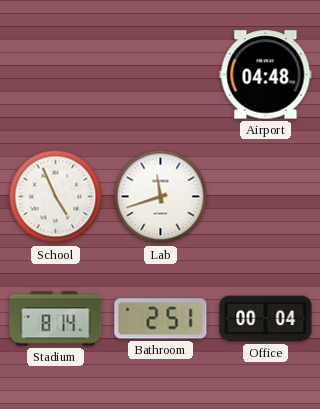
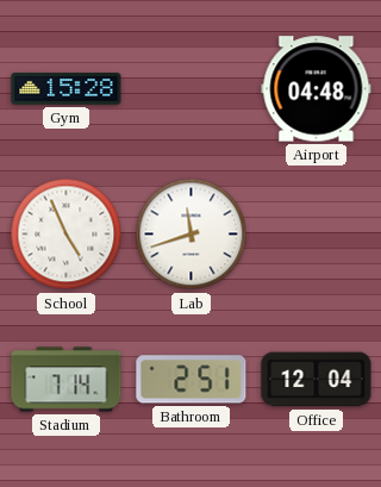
Gym: none -> 15:28
Stadium: 8:14 -> 7:14
Office: 00:04 -> 12:04
